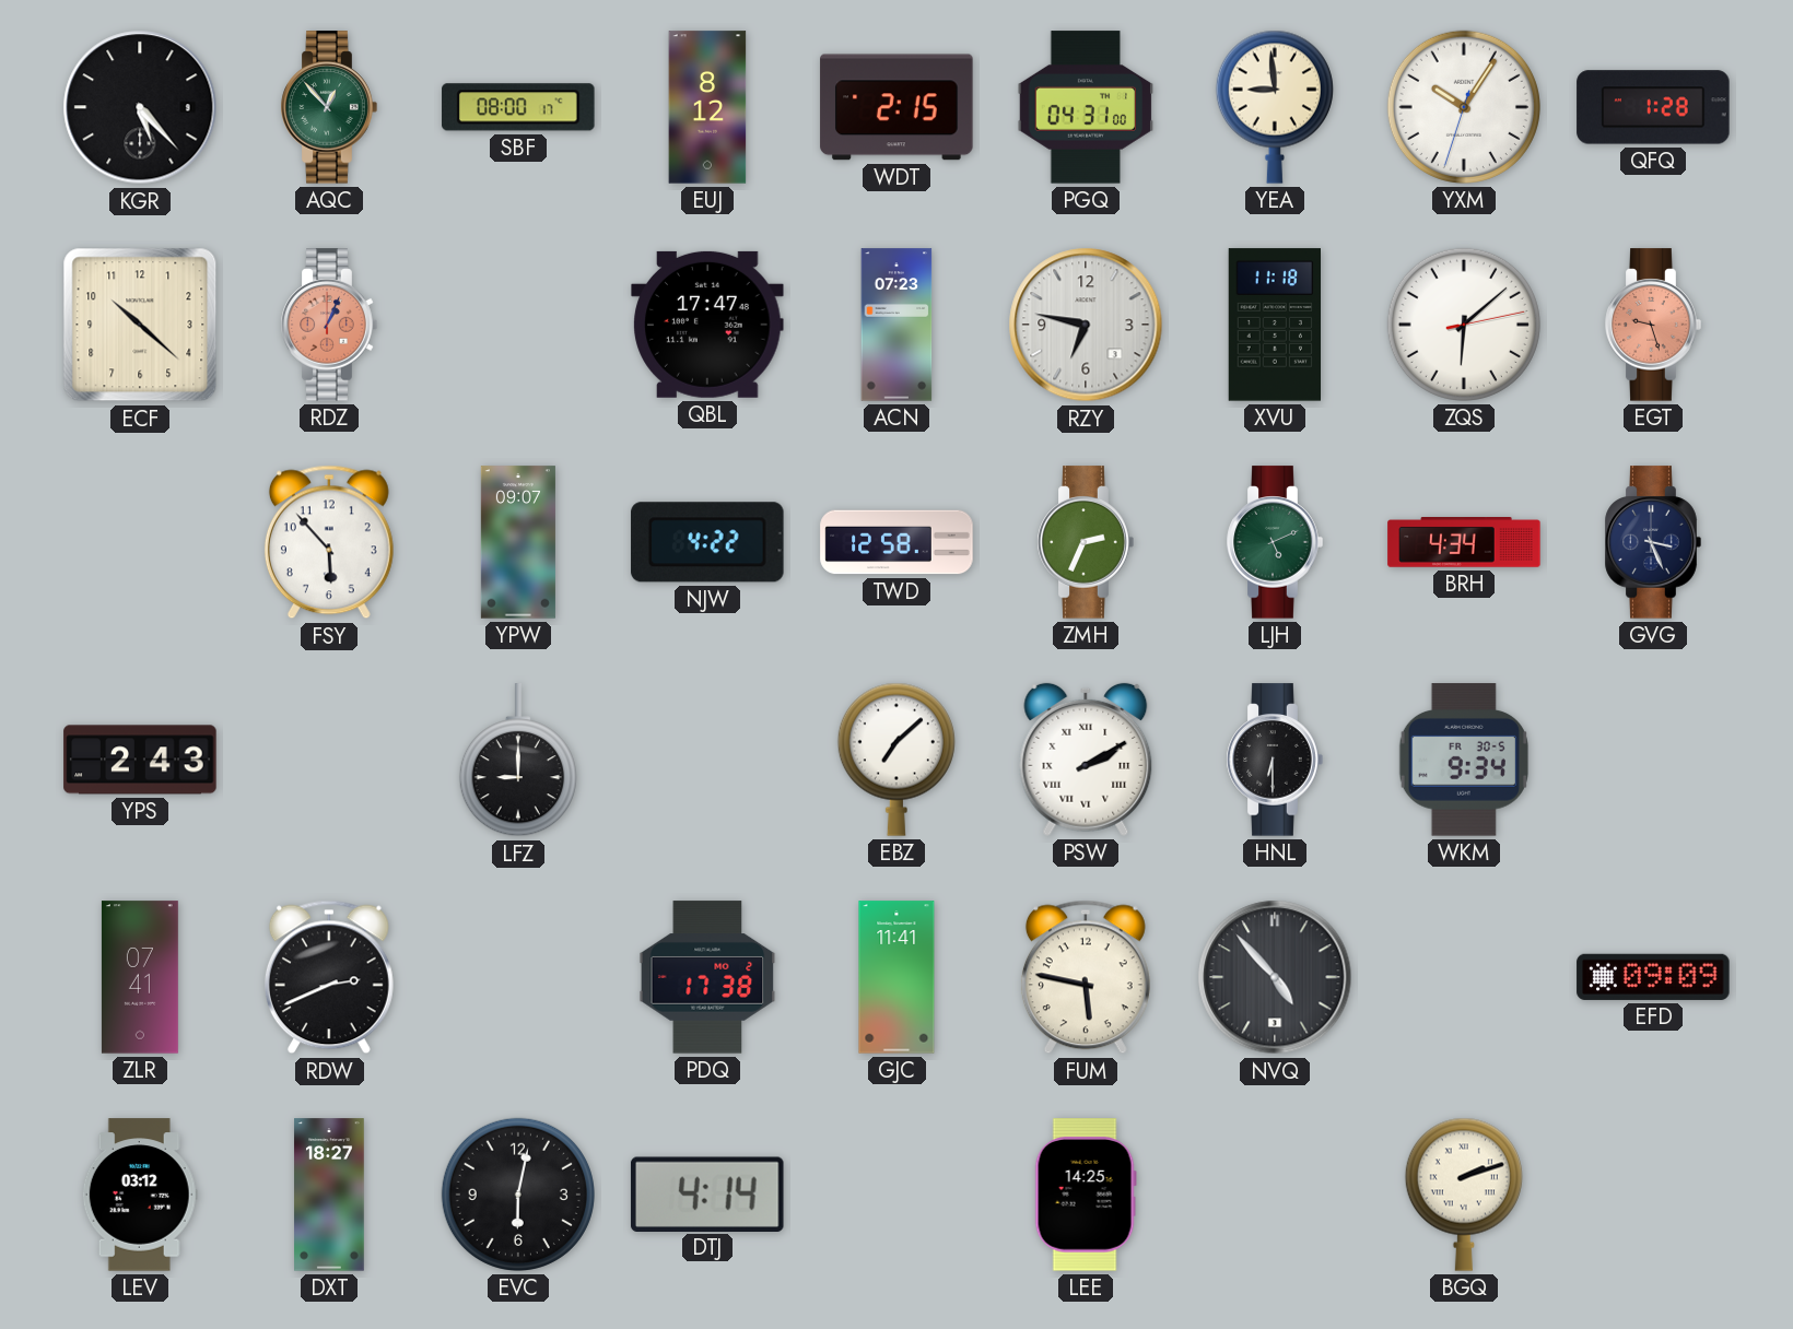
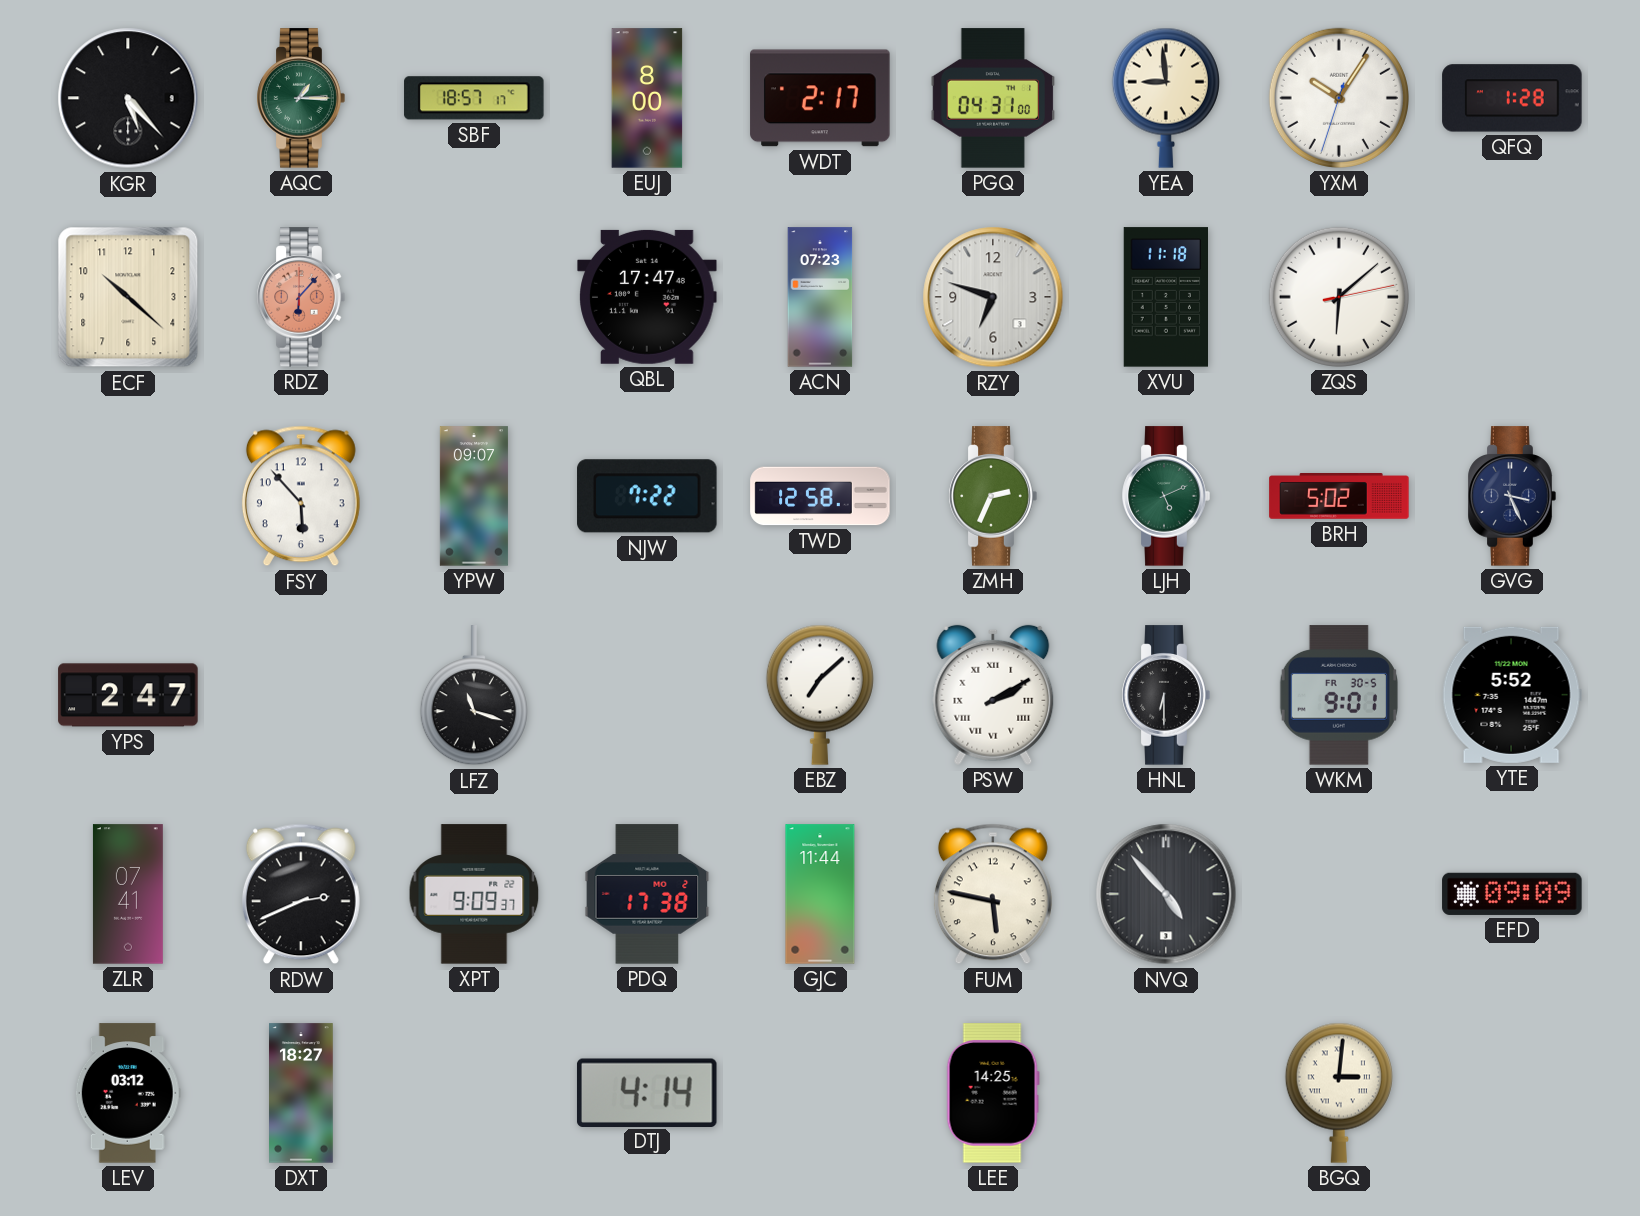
AQC: 12:53 -> 1:15
SBF: 08:00 -> 18:57
EUJ: 8:12 -> 8:00
WDT: 2:15 -> 2:17
RDZ: 1:04 -> 6:07
RZY: 6:47 -> 6:48
EGT: 9:27 -> none
NJW: 4:22 -> 7:22
BRH: 4:34 -> 5:02
YPS: 2:43 -> 2:47
LFZ: 9:00 -> 11:18
WKM: 9:34 -> 9:01
YTE: none -> 5:52
XPT: none -> 9:09
GJC: 11:41 -> 11:44
EVC: 6:02 -> none
BGQ: 2:12 -> 3:01
